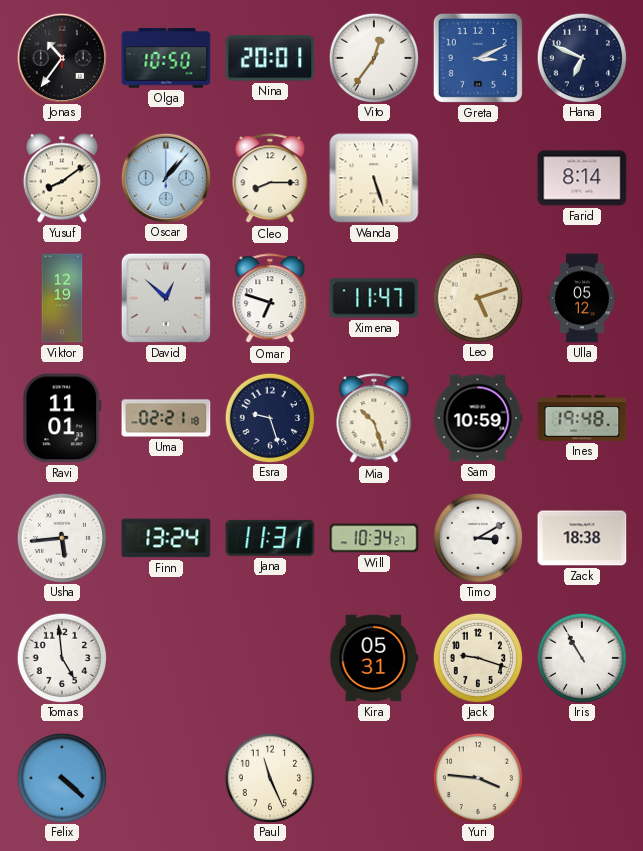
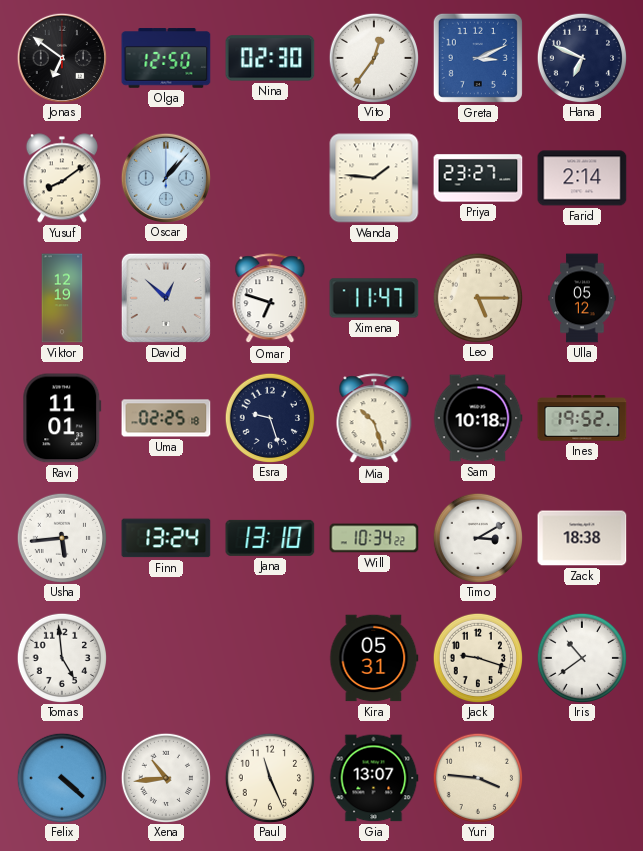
Jonas: 10:36 -> 6:51
Olga: 10:50 -> 12:50
Nina: 20:01 -> 02:30
Cleo: 8:15 -> none
Wanda: 5:27 -> 1:46
Priya: none -> 23:27
Farid: 8:14 -> 2:14
Leo: 5:12 -> 5:15
Uma: 02:21 -> 02:25
Sam: 10:59 -> 10:18
Ines: 19:48 -> 19:52
Jana: 11:31 -> 13:10
Will: 10:34:27 -> 10:34:22
Iris: 10:55 -> 10:39
Xena: none -> 10:44
Gia: none -> 13:07
